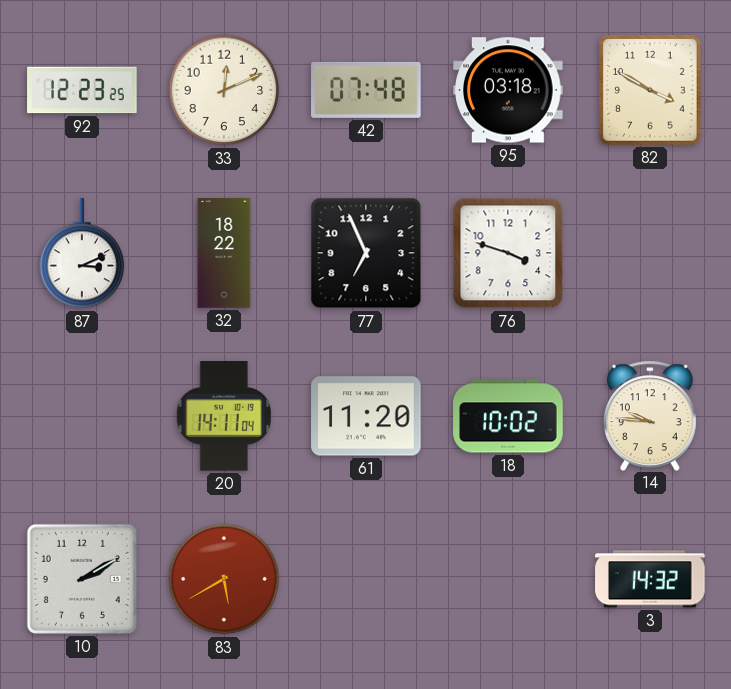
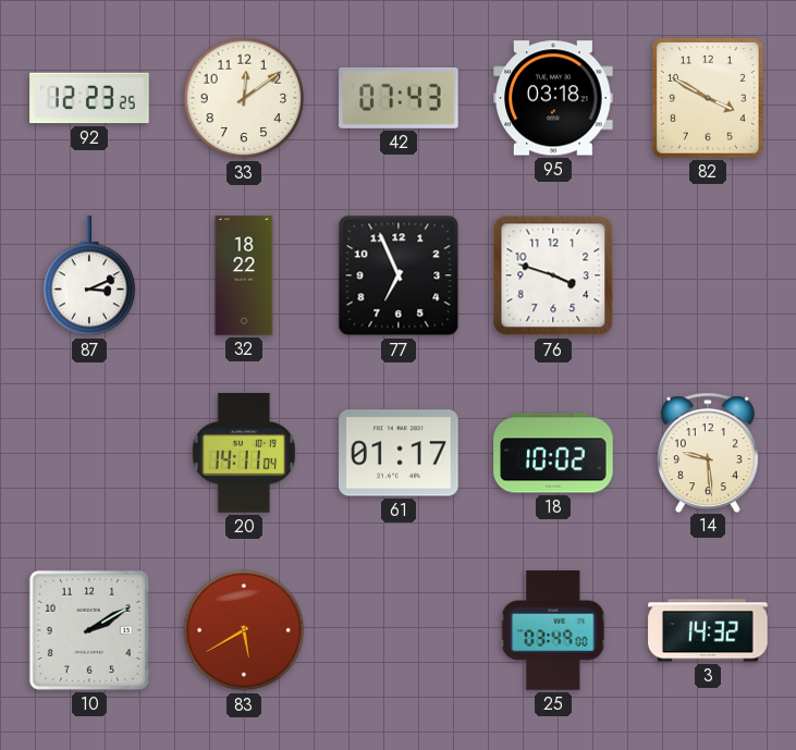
33: 12:11 -> 12:09
42: 07:48 -> 07:43
61: 11:20 -> 01:17
14: 9:46 -> 9:29
25: none -> 03:49
